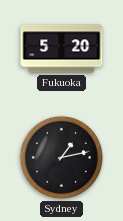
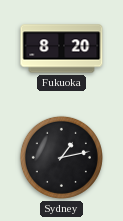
Fukuoka: 5:20 -> 8:20
